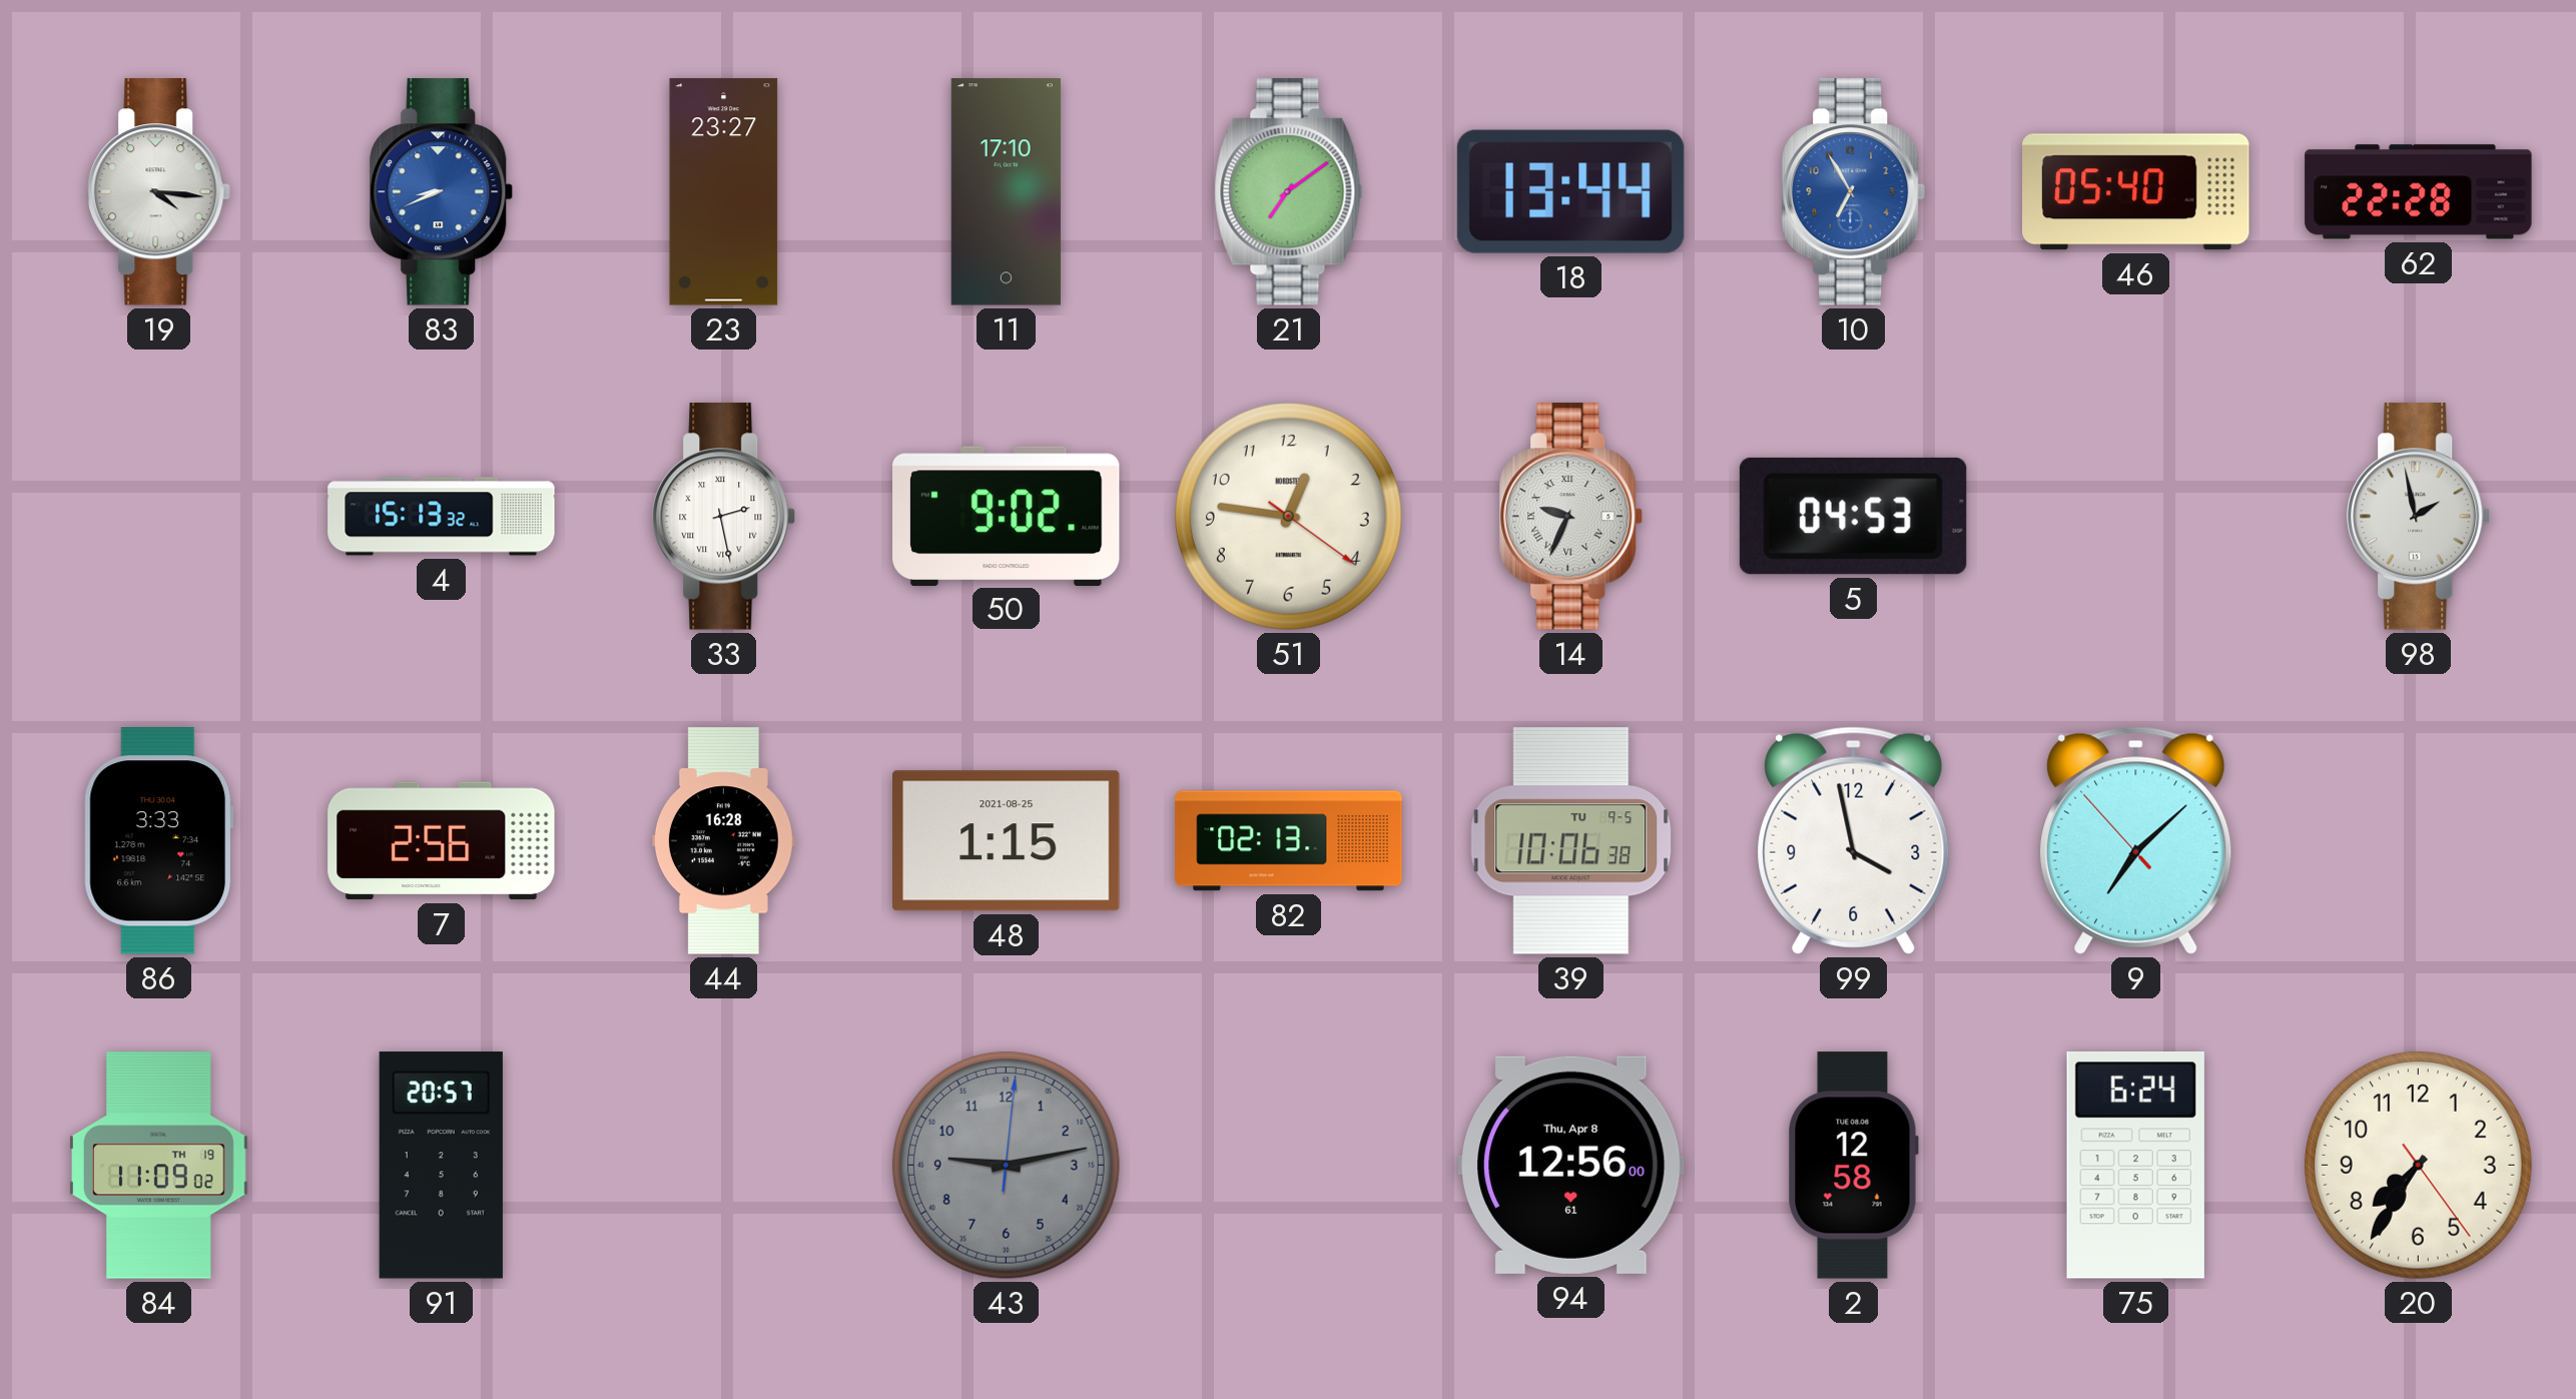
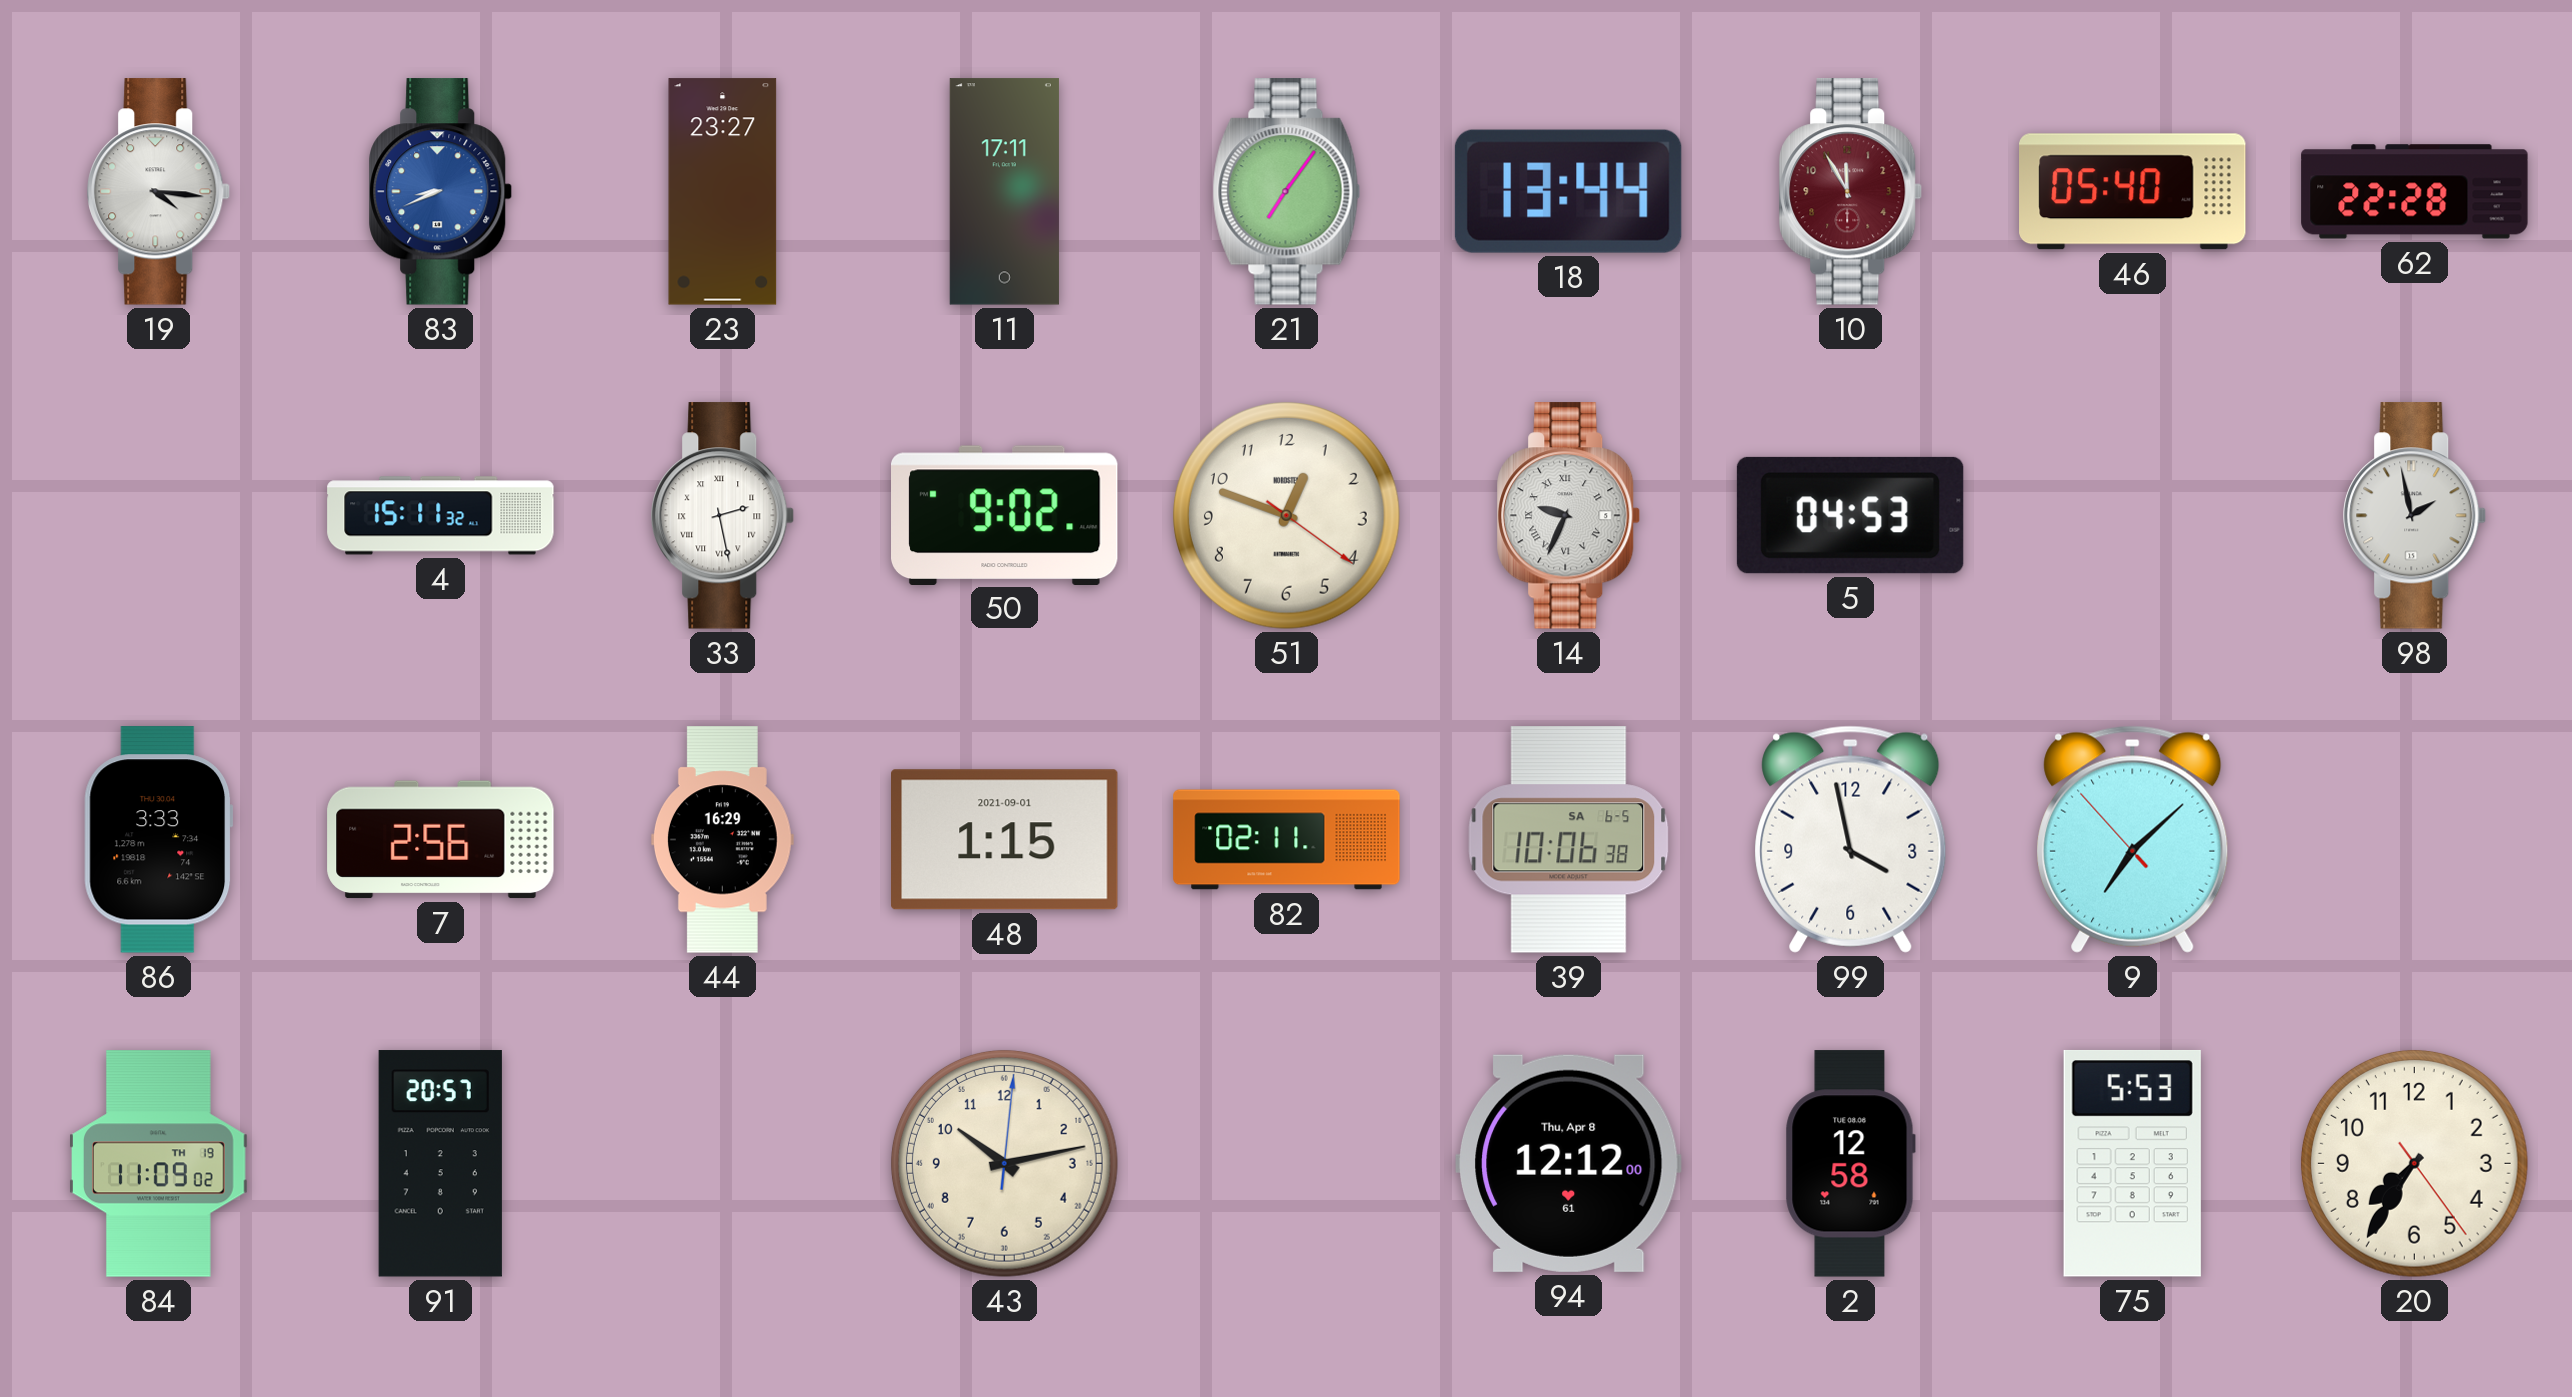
11: 17:10 -> 17:11
21: 7:09 -> 7:06
10: 6:55 -> 11:55
10 dial: blue -> burgundy
4: 15:13 -> 15:11
51: 12:46 -> 12:48
44: 16:28 -> 16:29
48 date: 2021-08-25 -> 2021-09-01
82: 02:13 -> 02:11
39 date: TU 9-5 -> SA 6-5
43: 9:13 -> 10:13
43 dial: grey -> cream
94: 12:56 -> 12:12
75: 6:24 -> 5:53
